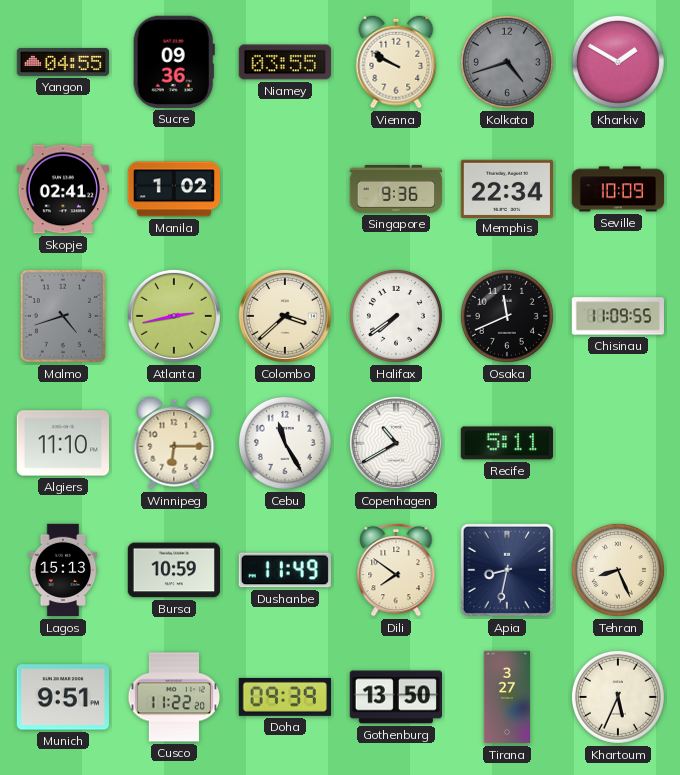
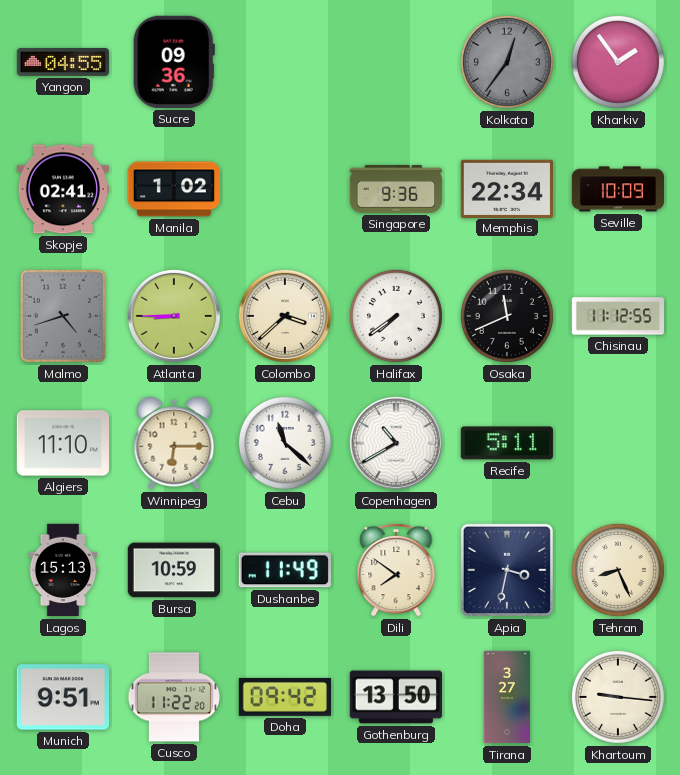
Niamey: 03:55 -> none
Vienna: 9:50 -> none
Kolkata: 4:42 -> 12:36
Kharkiv: 1:50 -> 1:54
Atlanta: 2:43 -> 8:45
Chisinau: 11:09 -> 11:12
Cebu: 11:25 -> 11:22
Apia: 8:32 -> 3:32
Doha: 09:39 -> 09:42
Khartoum: 5:34 -> 9:16
